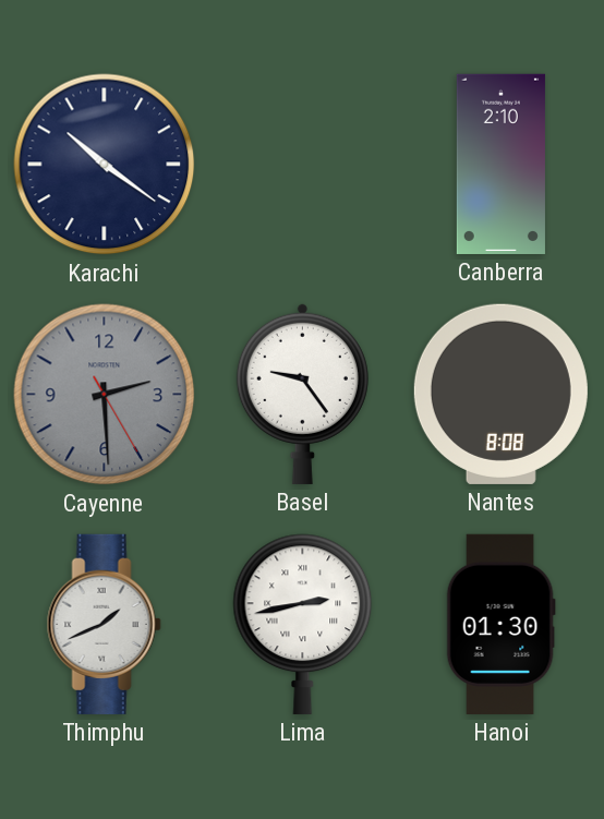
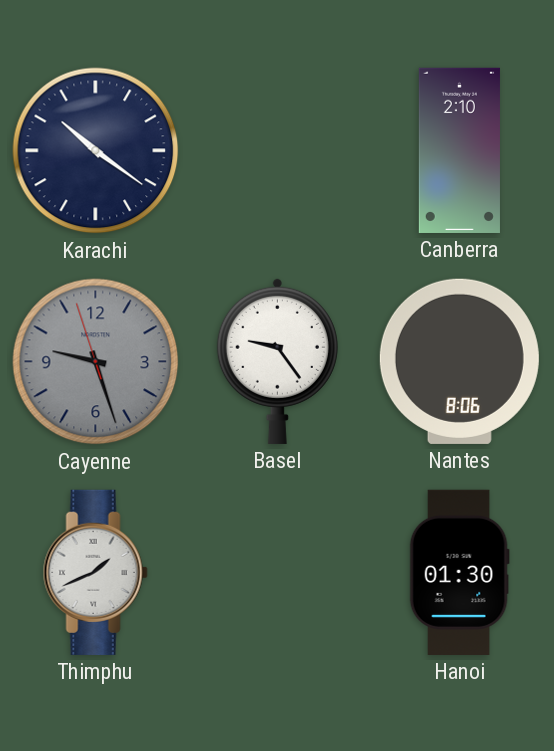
Cayenne: 2:29 -> 9:26
Nantes: 8:08 -> 8:06
Lima: 2:43 -> none
